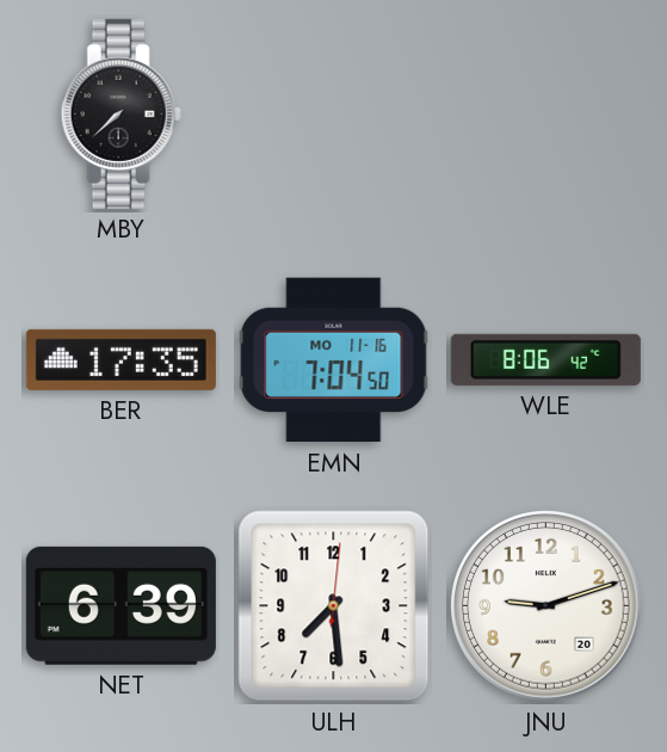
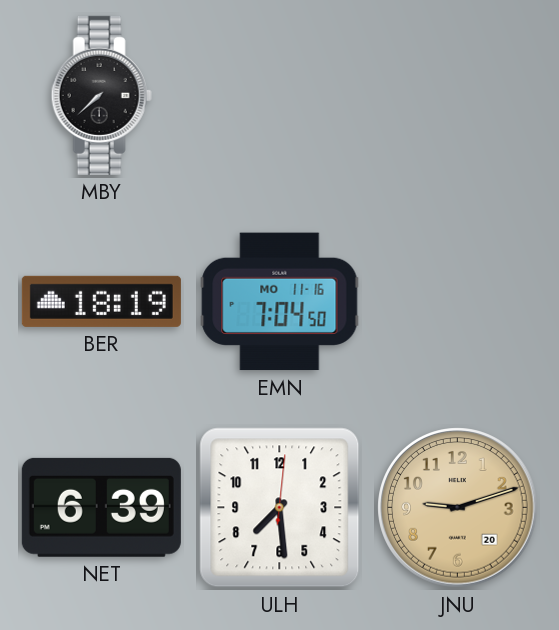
BER: 17:35 -> 18:19
WLE: 8:06 -> none
JNU dial: white -> champagne
